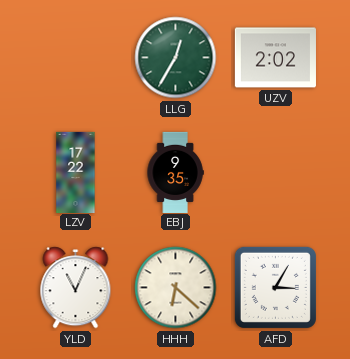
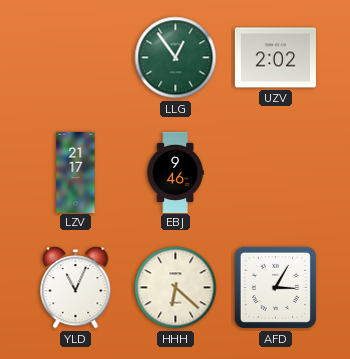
LLG: 12:35 -> 12:54
LZV: 17:22 -> 21:17
EBJ: 9:35 -> 9:46
